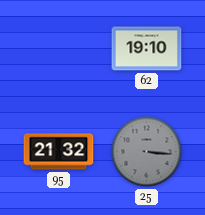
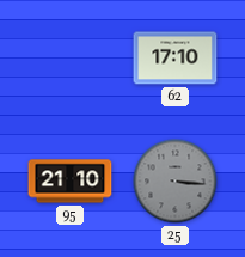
62: 19:10 -> 17:10
95: 21:32 -> 21:10
